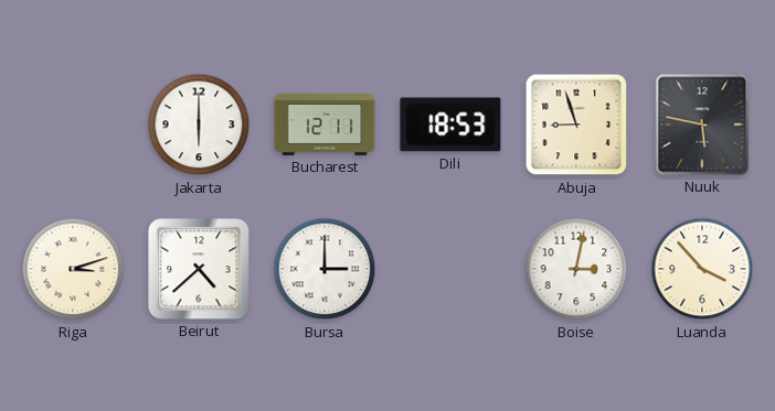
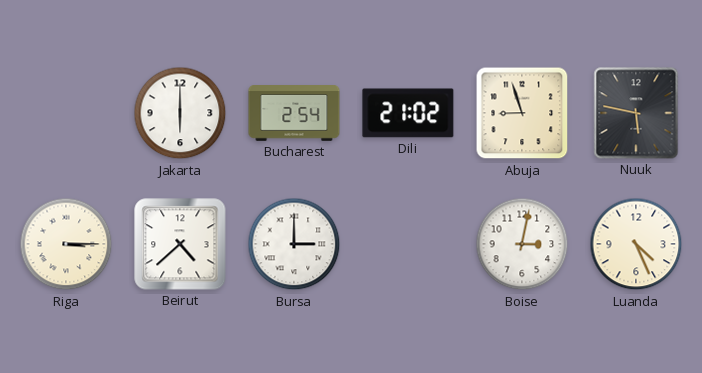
Bucharest: 12:11 -> 2:54
Dili: 18:53 -> 21:02
Riga: 3:12 -> 3:15
Luanda: 3:53 -> 4:26
